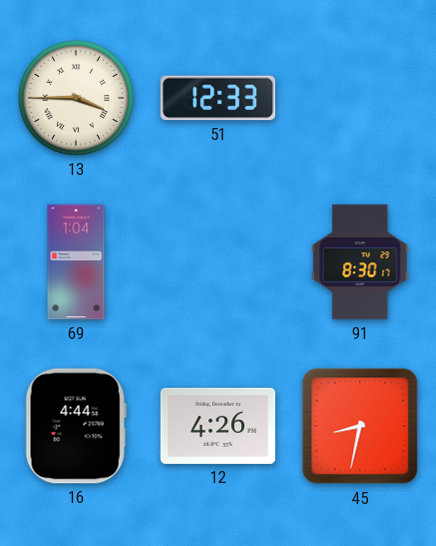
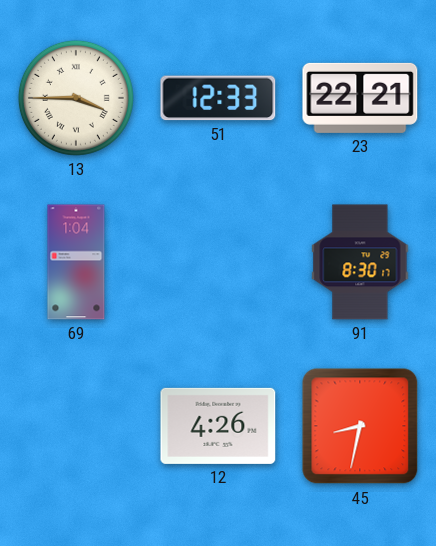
23: none -> 22:21
16: 4:44 -> none
